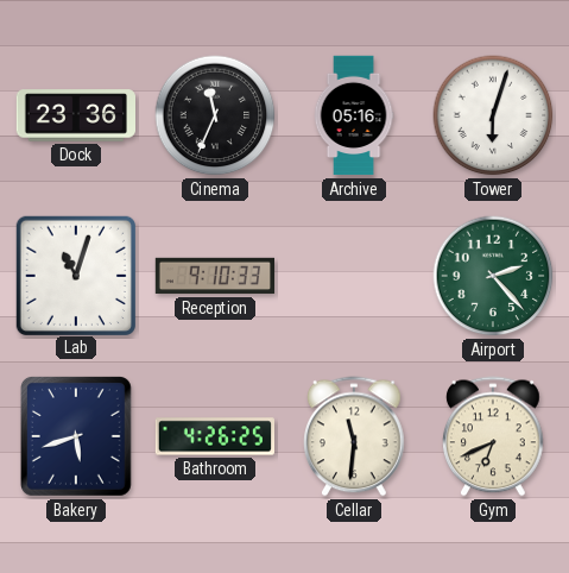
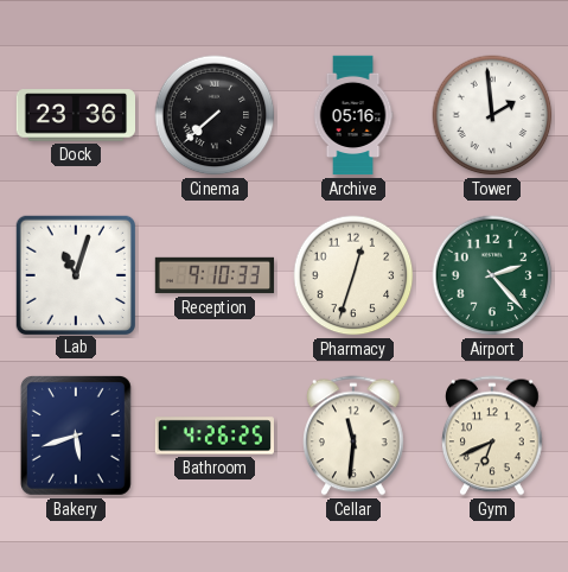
Cinema: 11:34 -> 7:38
Tower: 6:03 -> 1:59
Pharmacy: none -> 12:33
